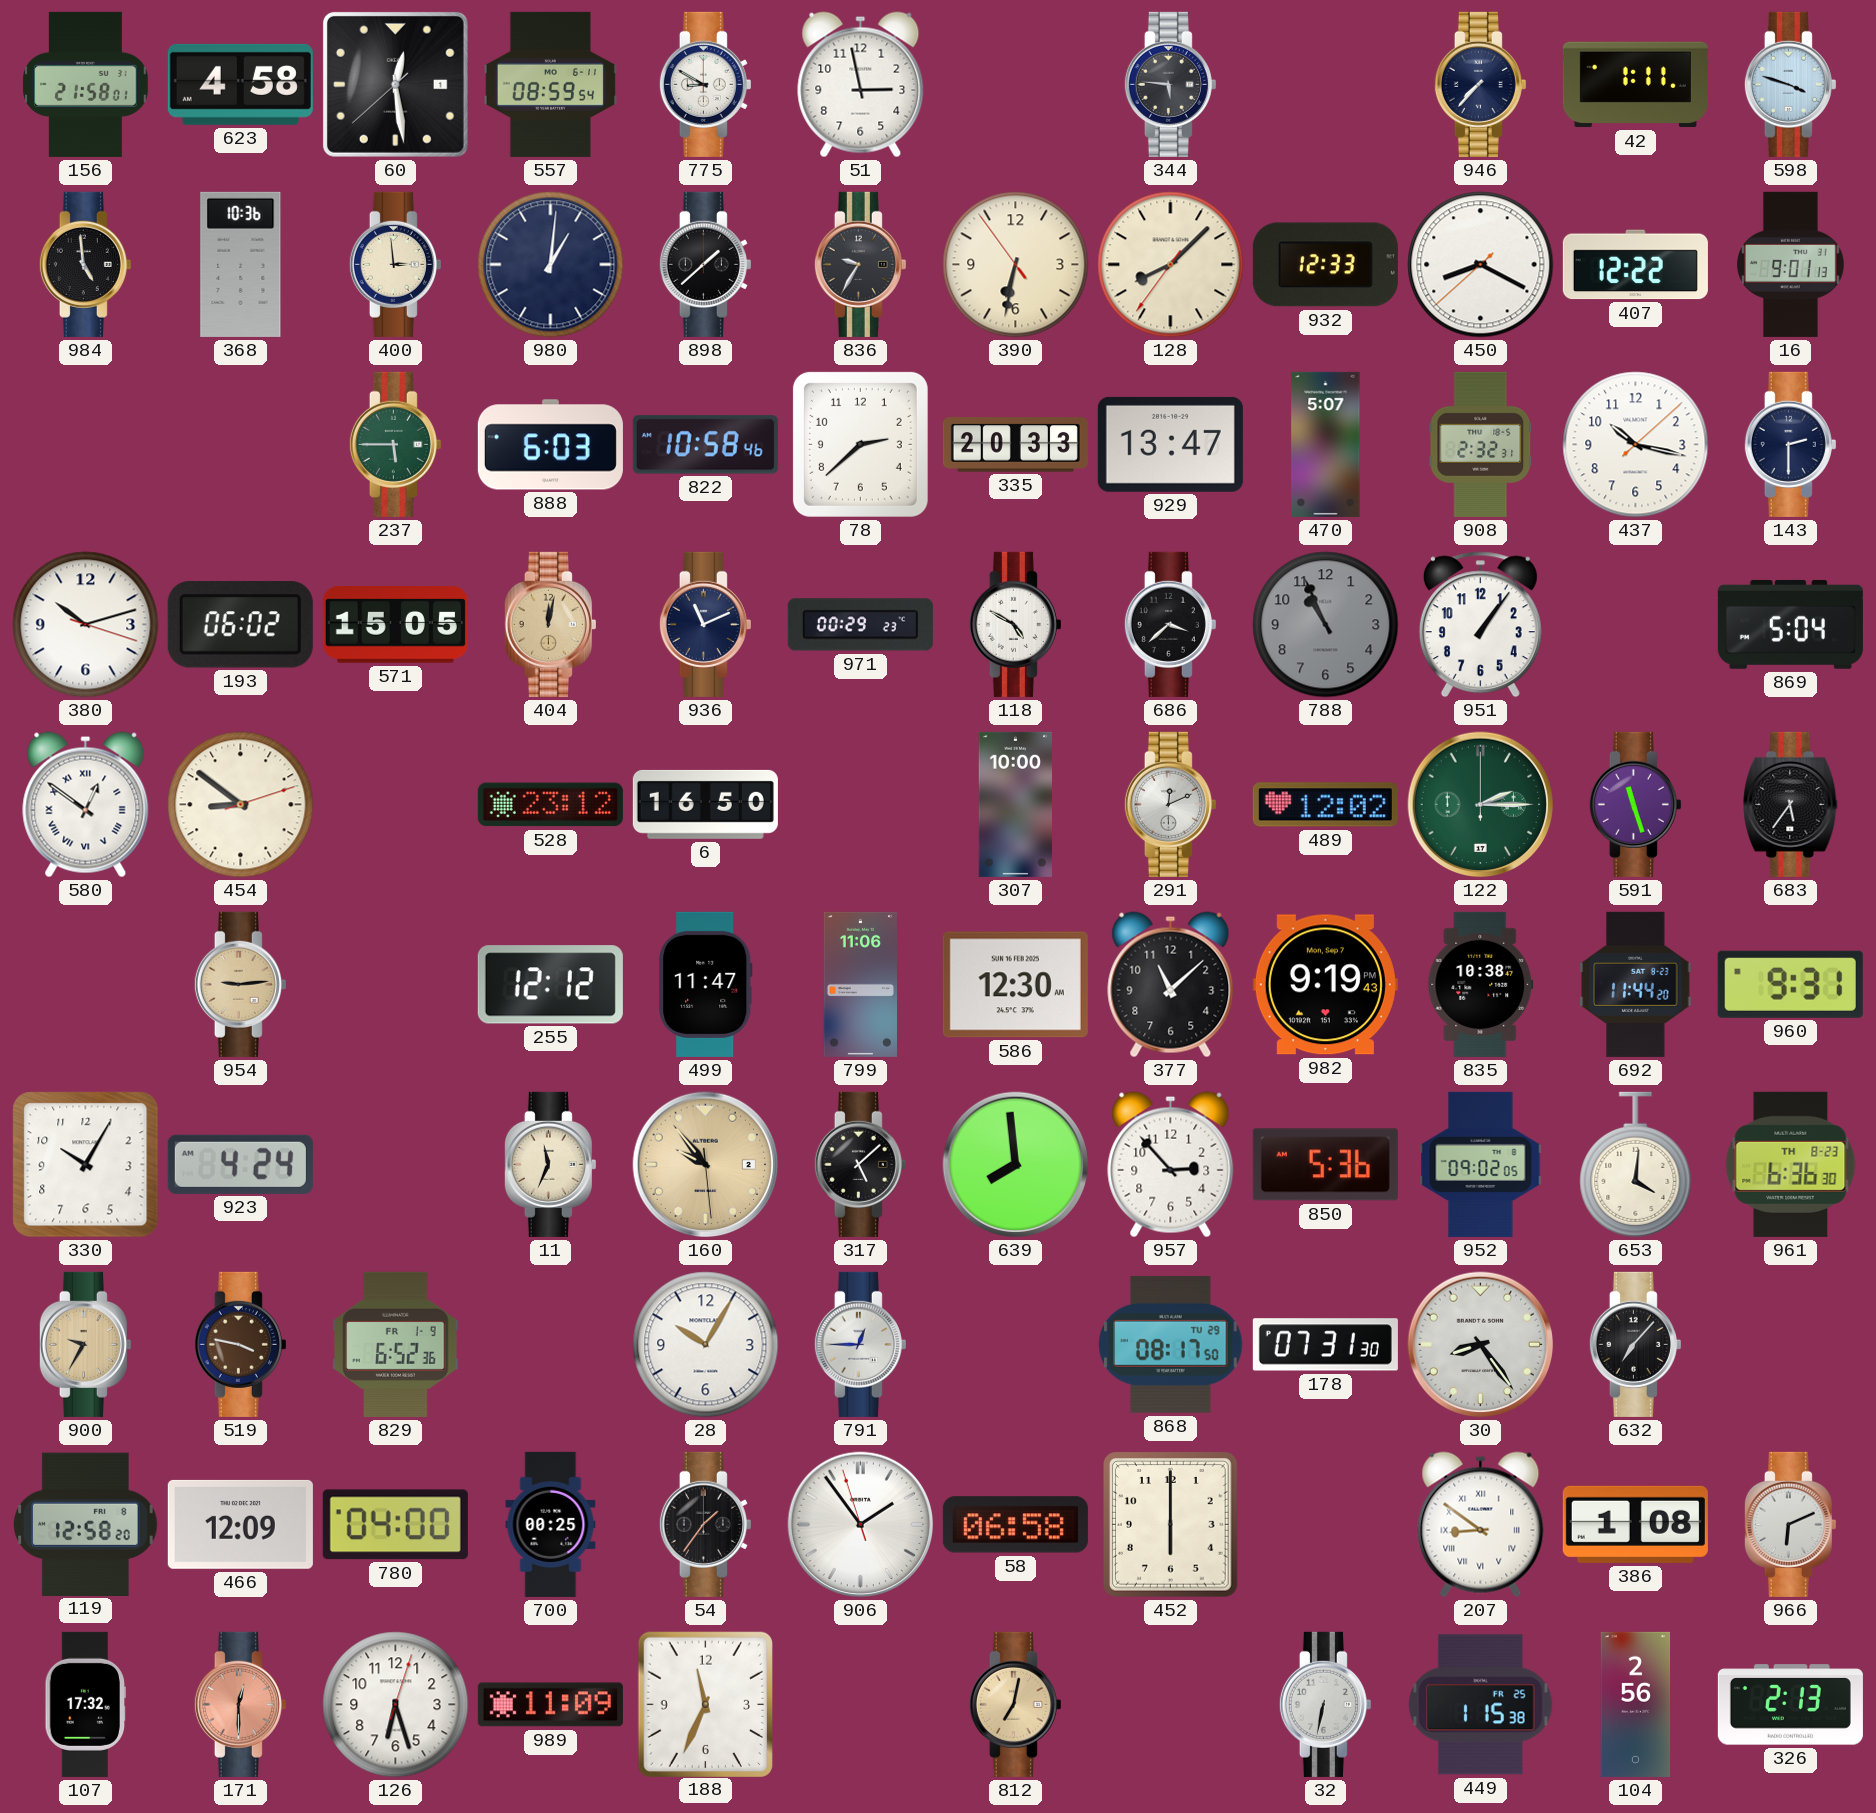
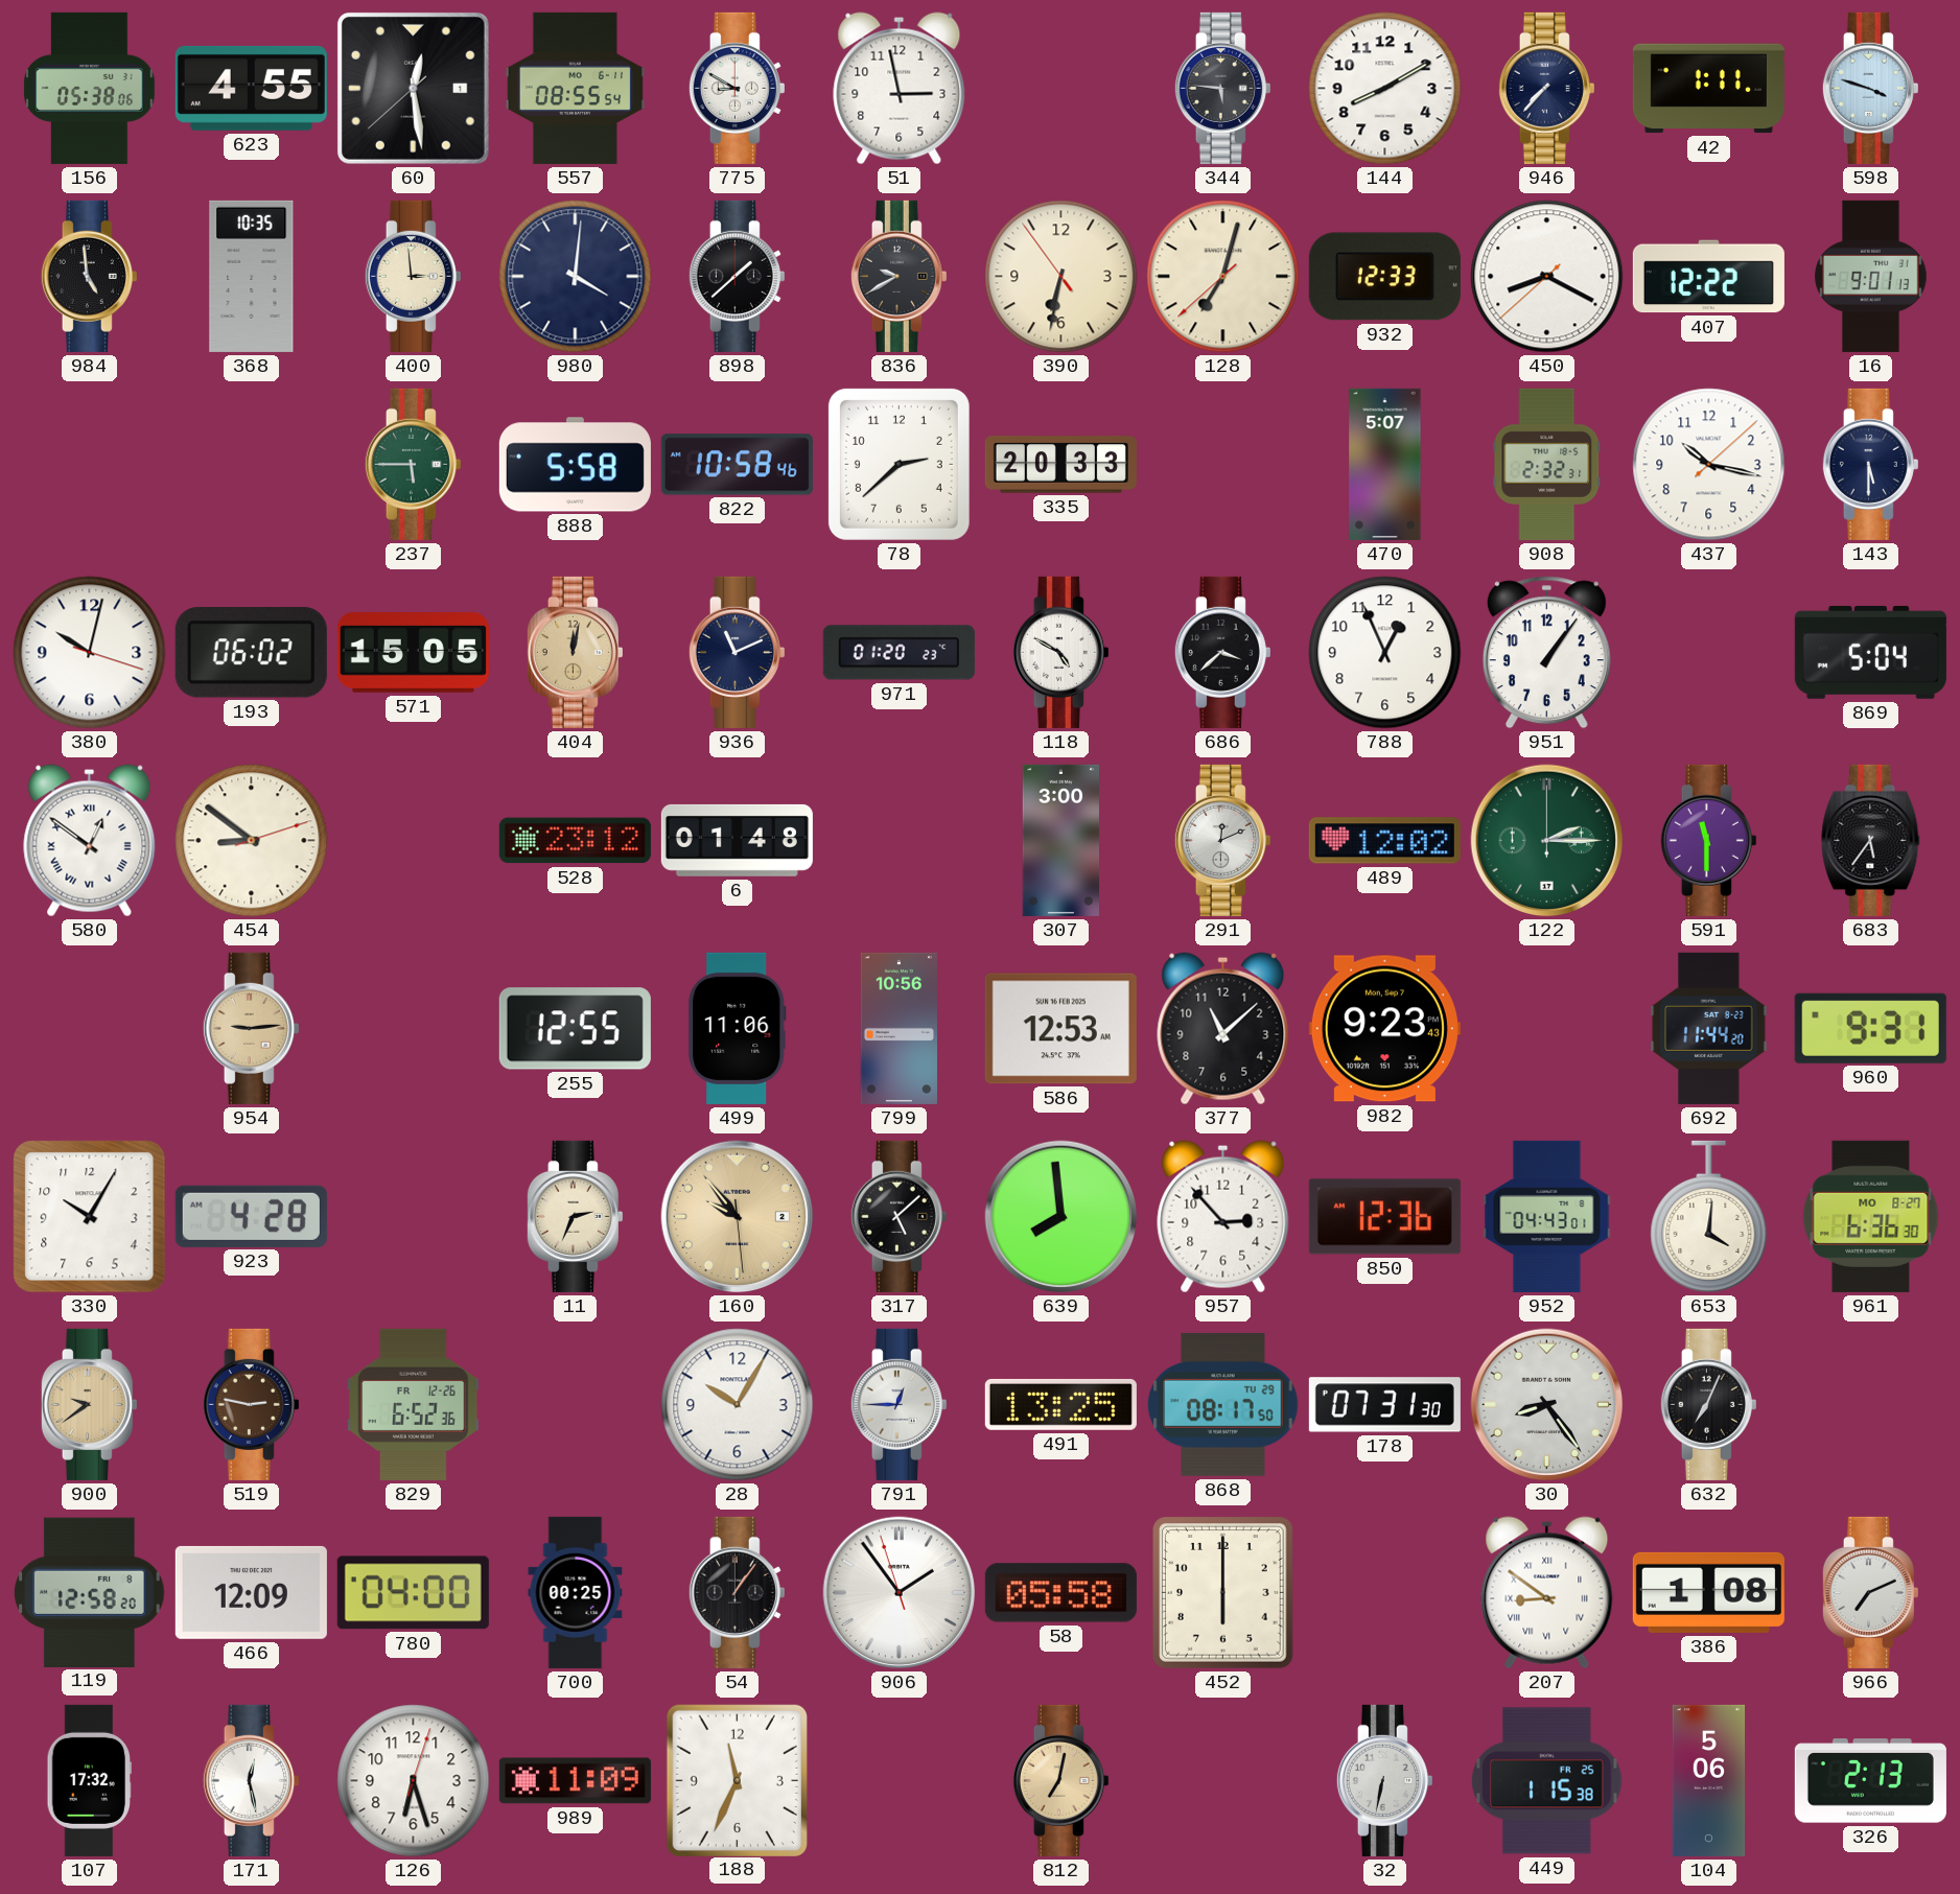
156: 21:58 -> 05:38
623: 4:58 -> 4:55
557: 08:59 -> 08:55
144: none -> 8:10
368: 10:36 -> 10:35
980: 1:01 -> 4:01
836: 9:35 -> 9:40
128: 8:07 -> 7:02
888: 6:03 -> 5:58
929: 13:47 -> none
143: 2:30 -> 5:30
380: 10:12 -> 10:02
971: 00:29 -> 01:20
788: 10:56 -> 12:56
788 dial: grey -> white
6: 16:50 -> 01:48
307: 10:00 -> 3:00
591: 11:27 -> 11:30
255: 12:12 -> 12:55
499: 11:47 -> 11:06
799: 11:06 -> 10:56
586: 12:30 -> 12:53
982: 9:19 -> 9:23
835: 10:38 -> none
923: 4:24 -> 4:28
11: 11:34 -> 2:34
850: 5:36 -> 12:36
952: 09:02 -> 04:43
961 date: TH 8-23 -> MO 8-27
900: 9:35 -> 9:39
519: 3:47 -> 2:47
829 date: FR 1-9 -> FR 12-26
491: none -> 13:25
632: 7:07 -> 7:04
54: 1:36 -> 1:06
58: 06:58 -> 05:58
966: 6:11 -> 7:11
171: 12:30 -> 12:28
171 dial: salmon -> white
104: 2:56 -> 5:06
